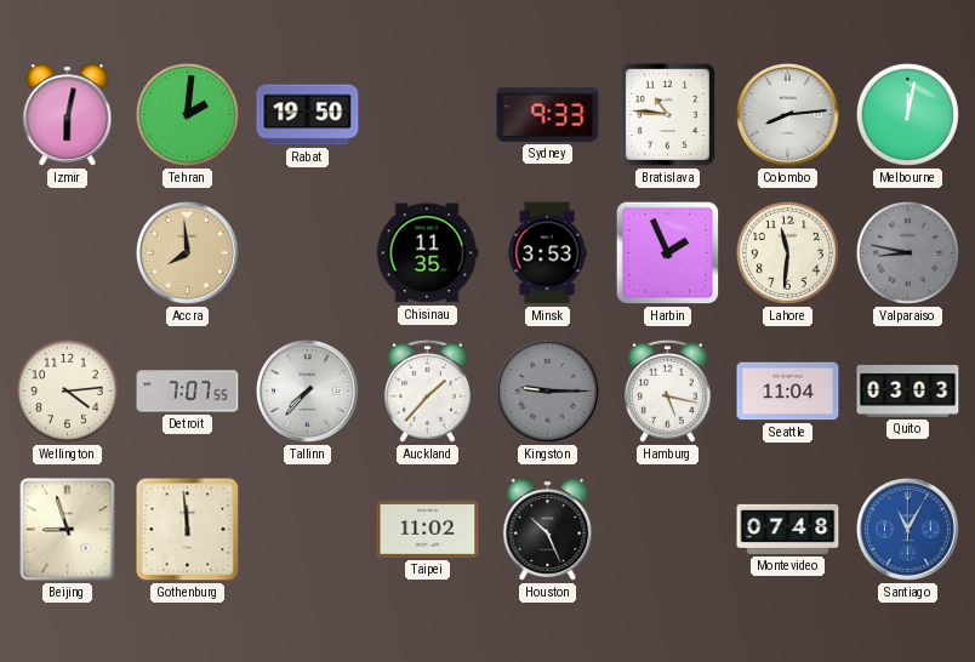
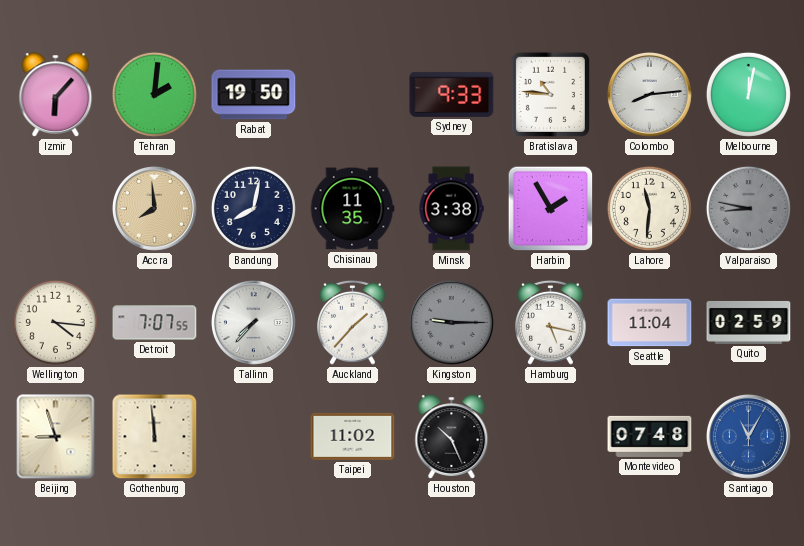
Izmir: 6:02 -> 6:07
Bandung: none -> 8:02
Minsk: 3:53 -> 3:38
Harbin: 1:56 -> 1:55
Wellington: 4:14 -> 4:16
Quito: 03:03 -> 02:59
